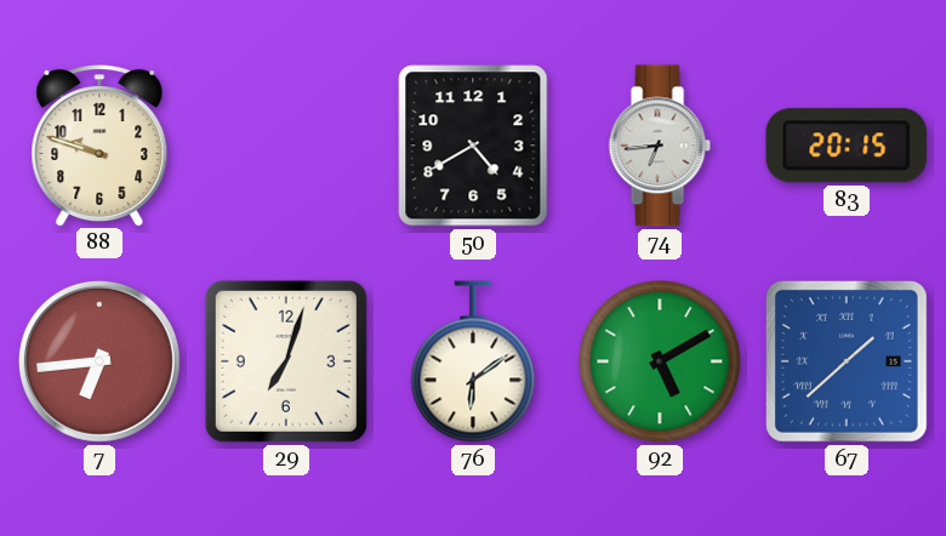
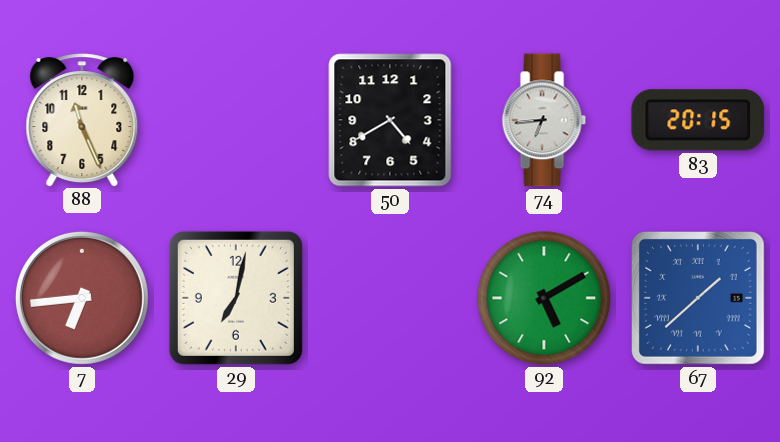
88: 9:48 -> 11:26
29: 7:03 -> 7:02
76: 6:09 -> none
